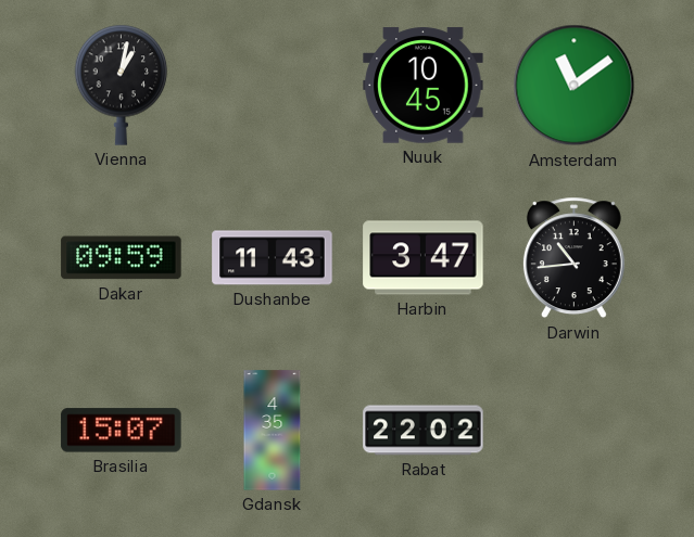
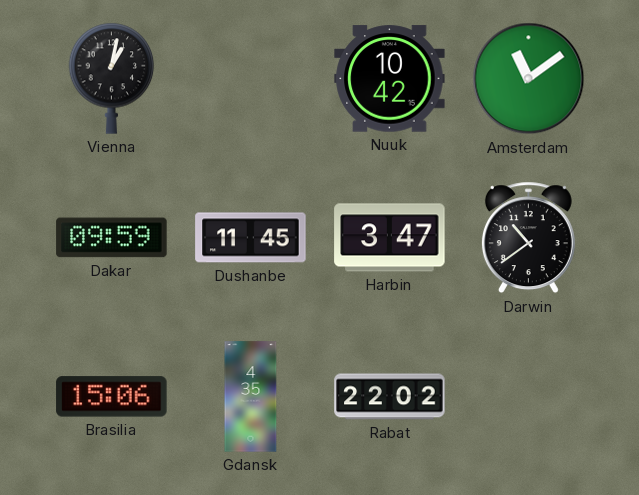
Nuuk: 10:45 -> 10:42
Dushanbe: 11:43 -> 11:45
Darwin: 10:44 -> 10:39
Brasilia: 15:07 -> 15:06
